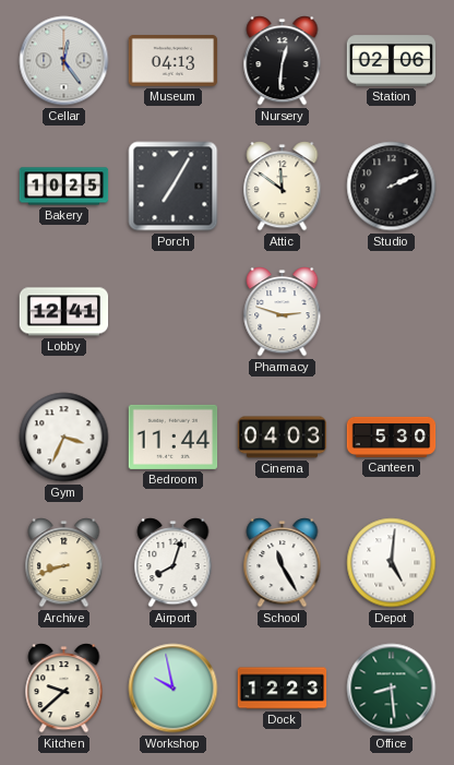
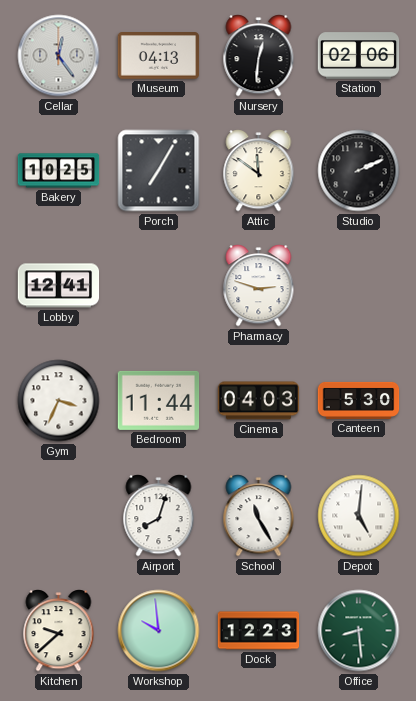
Archive: 8:42 -> none
Workshop: 9:58 -> 9:59
